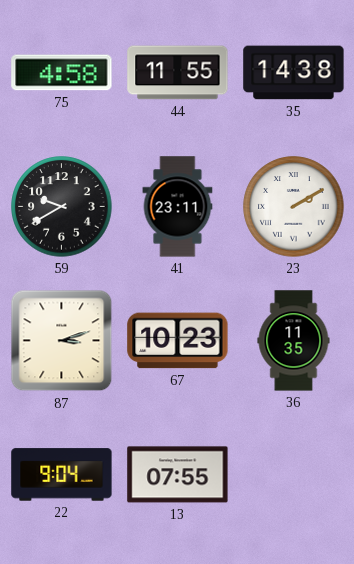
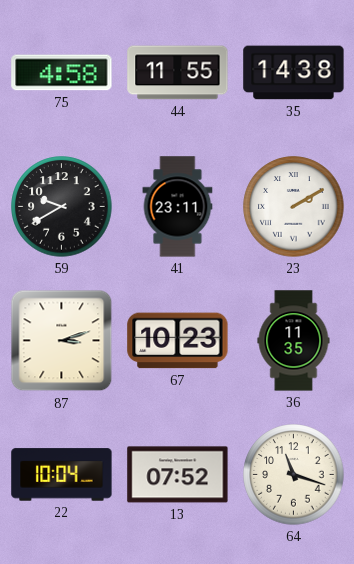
22: 9:04 -> 10:04
13: 07:55 -> 07:52
64: none -> 11:18
